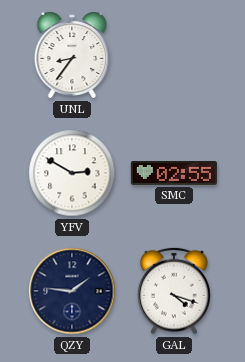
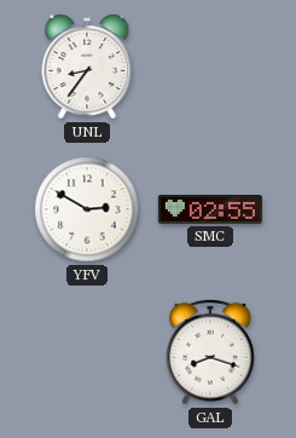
QZY: 1:46 -> none
GAL: 4:18 -> 8:18
